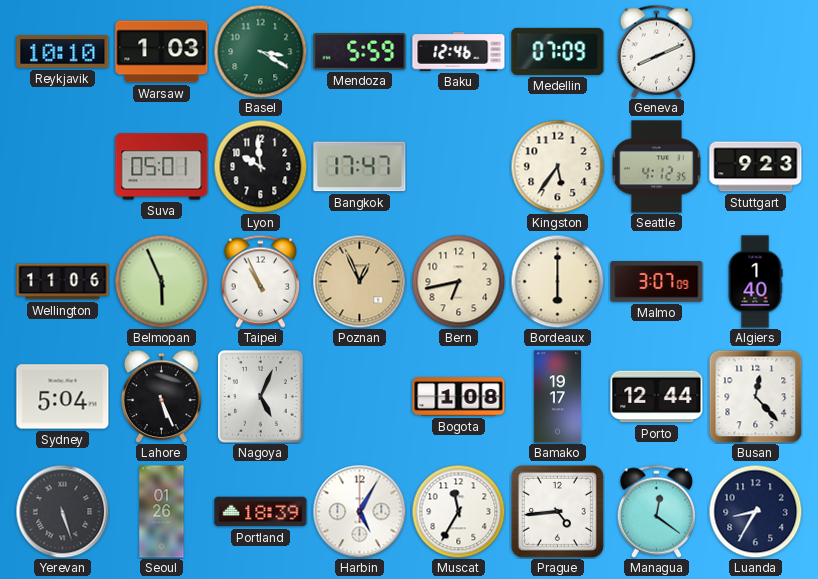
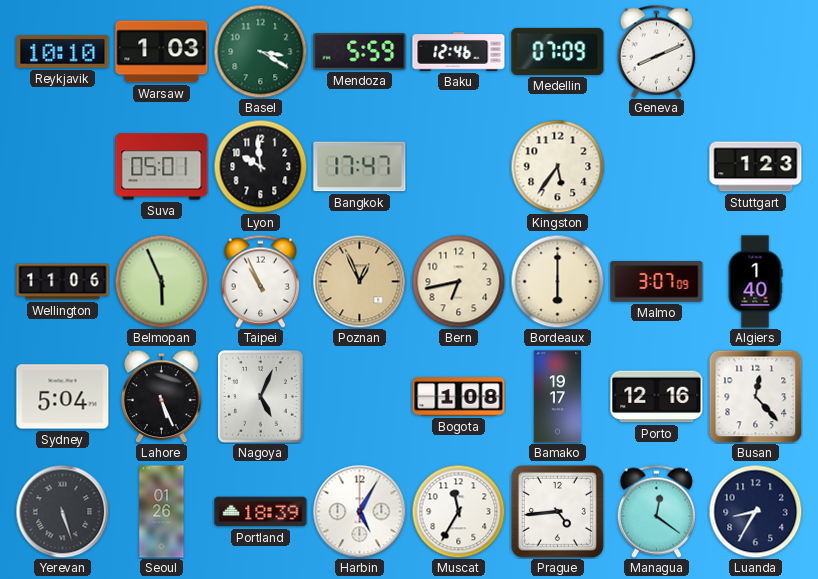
Seattle: 4:12 -> none
Stuttgart: 9:23 -> 1:23
Porto: 12:44 -> 12:16
